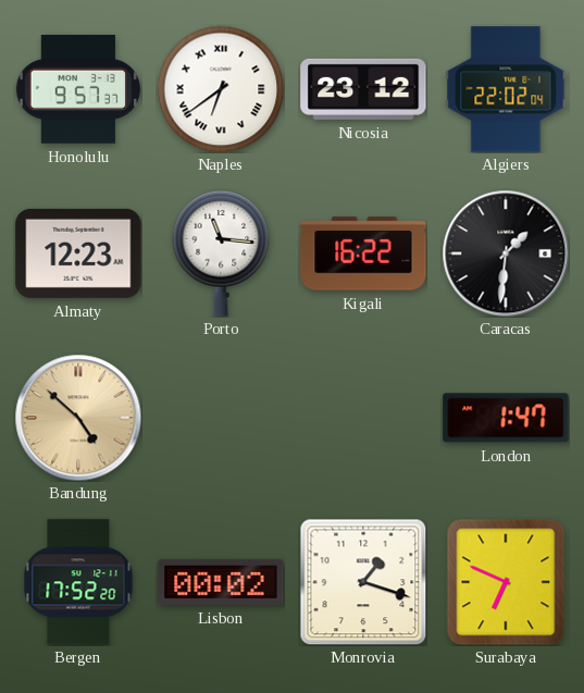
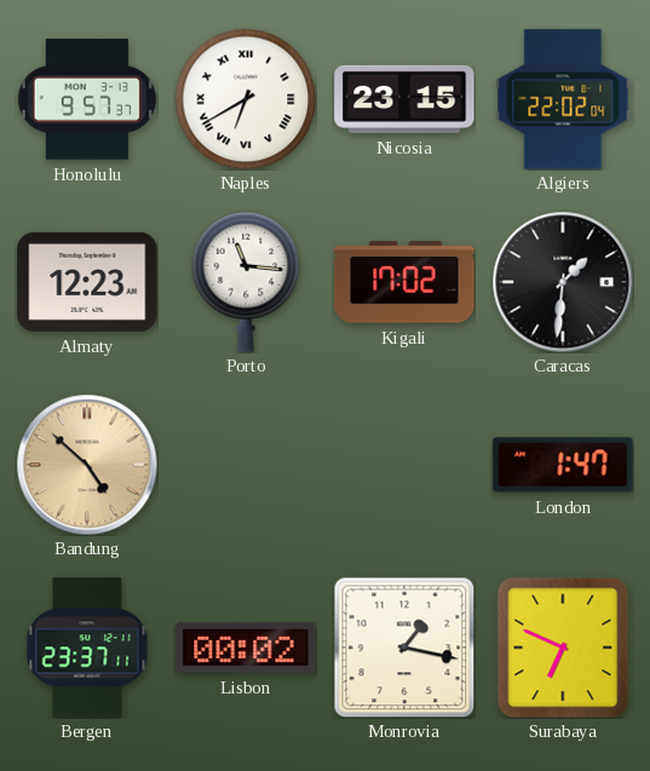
Naples: 6:39 -> 6:40
Nicosia: 23:12 -> 23:15
Kigali: 16:22 -> 17:02
Bergen: 17:52 -> 23:37
Monrovia: 1:18 -> 1:17
